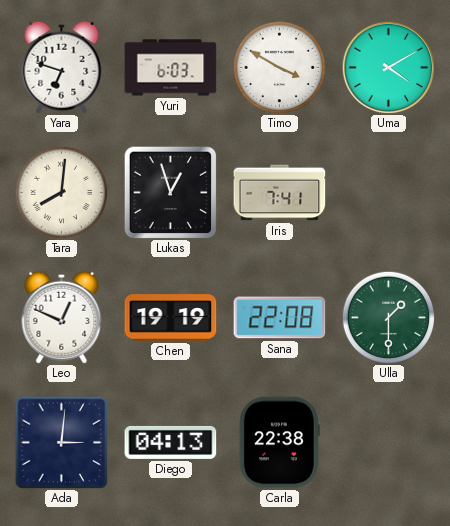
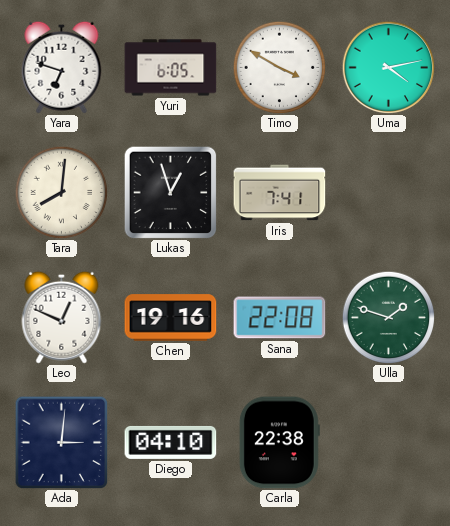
Yuri: 6:03 -> 6:05
Uma: 4:10 -> 4:13
Chen: 19:19 -> 19:16
Ulla: 1:30 -> 1:48
Diego: 04:13 -> 04:10
